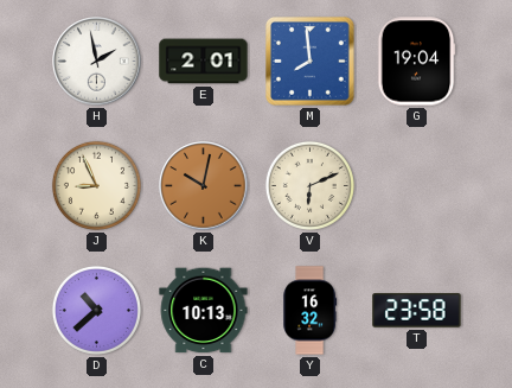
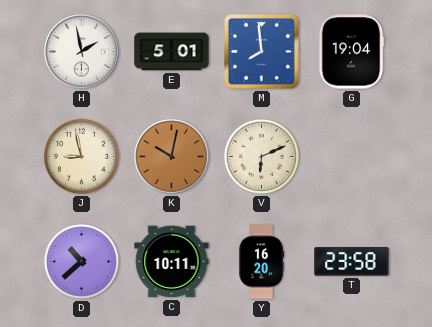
E: 2:01 -> 5:01
J: 8:56 -> 8:58
C: 10:13 -> 10:11
Y: 16:32 -> 16:20
